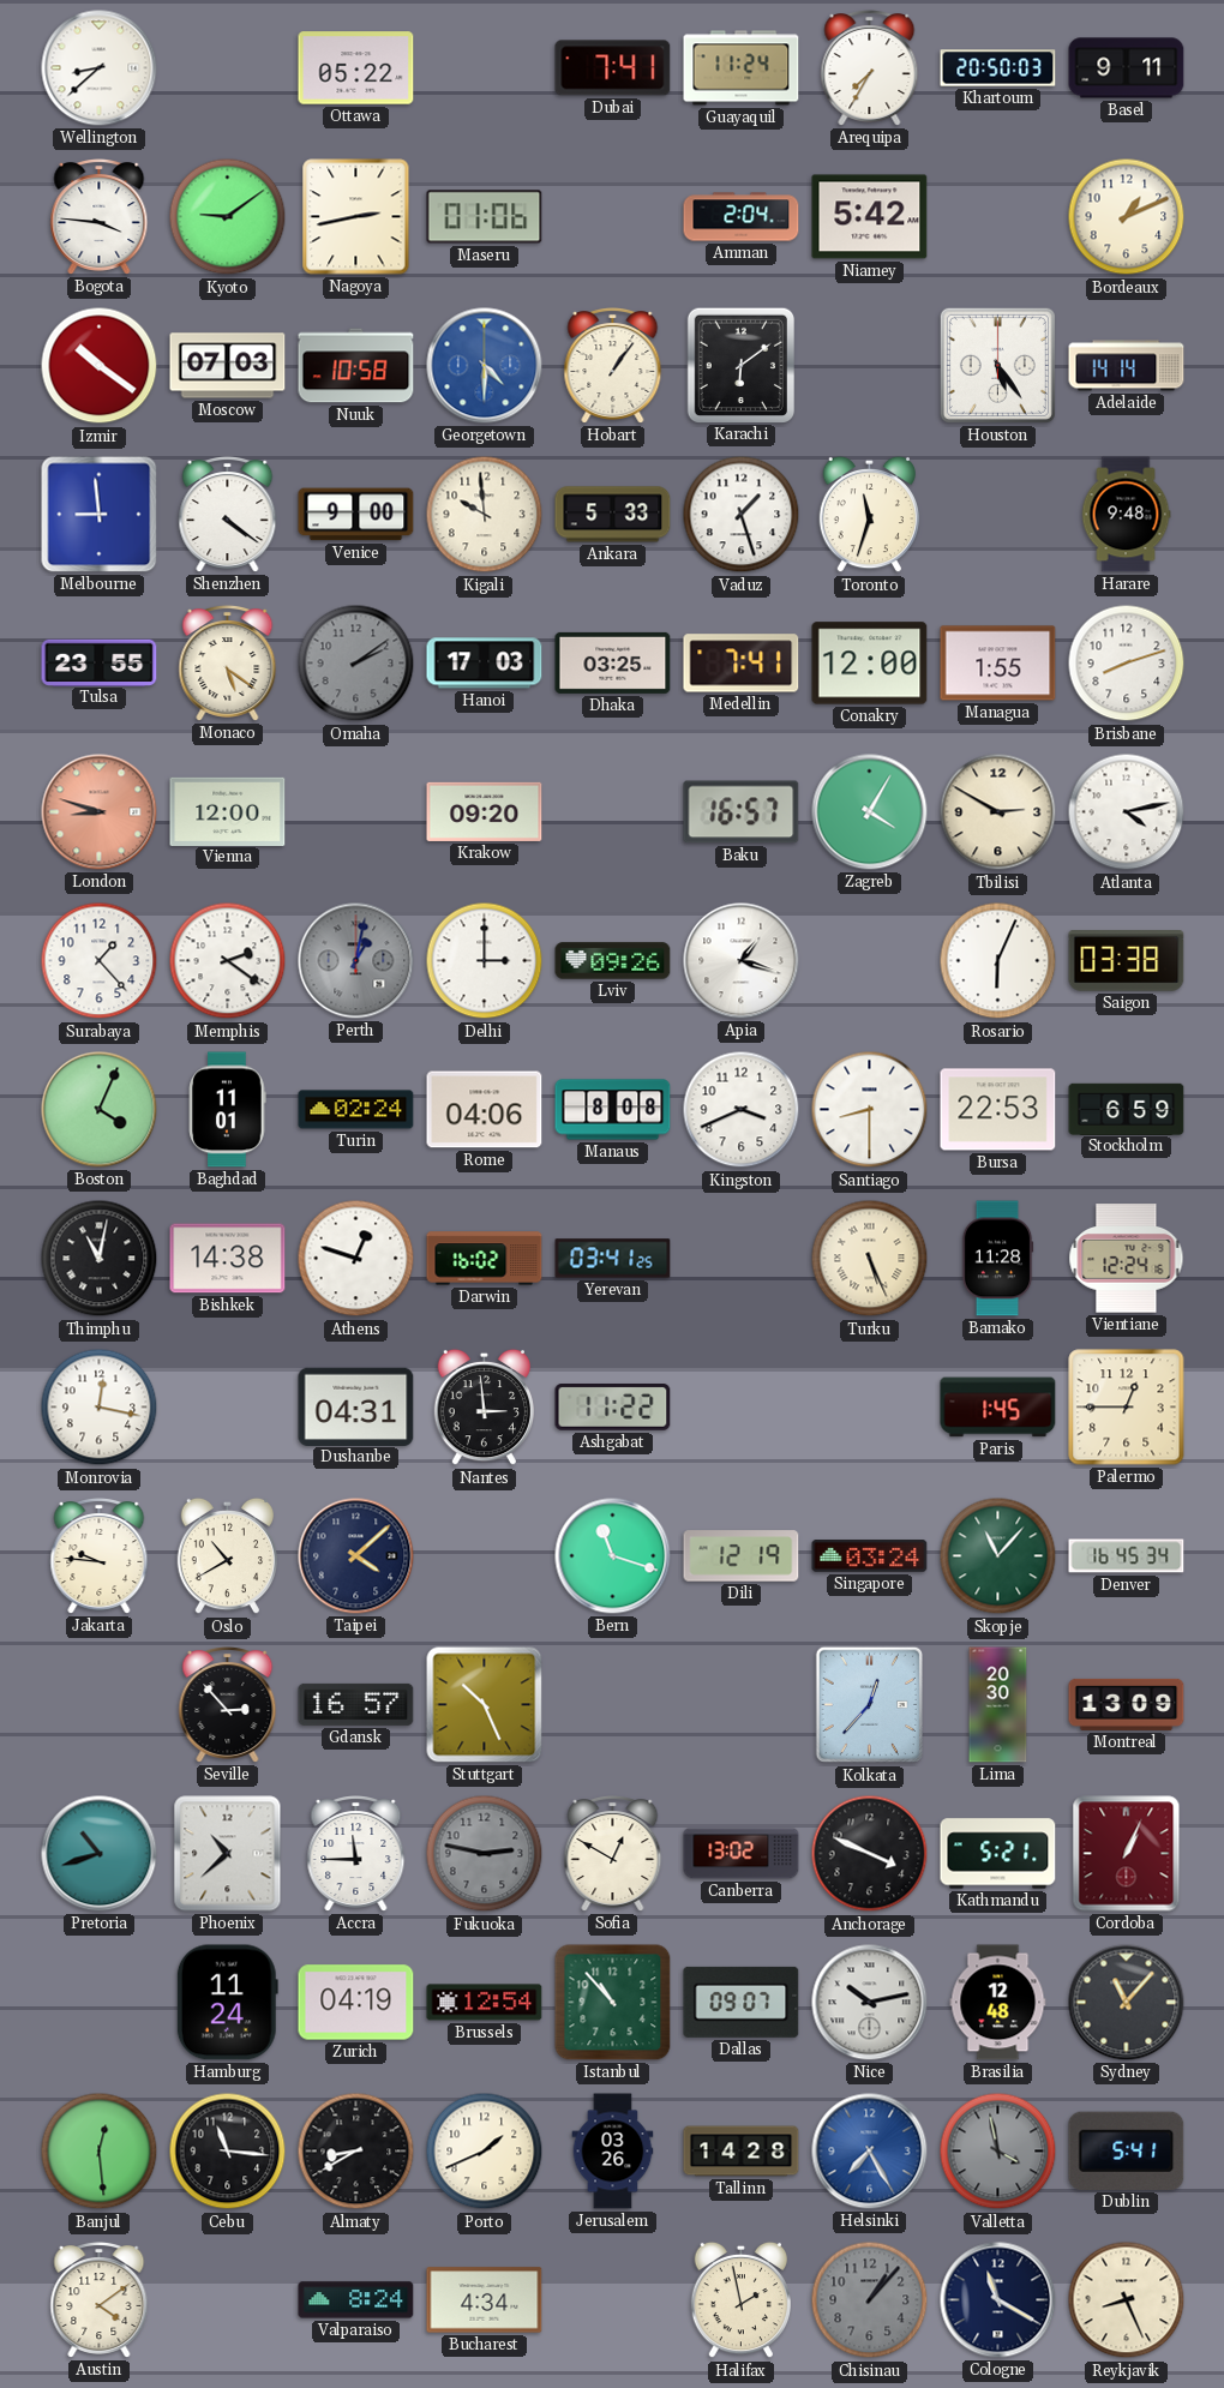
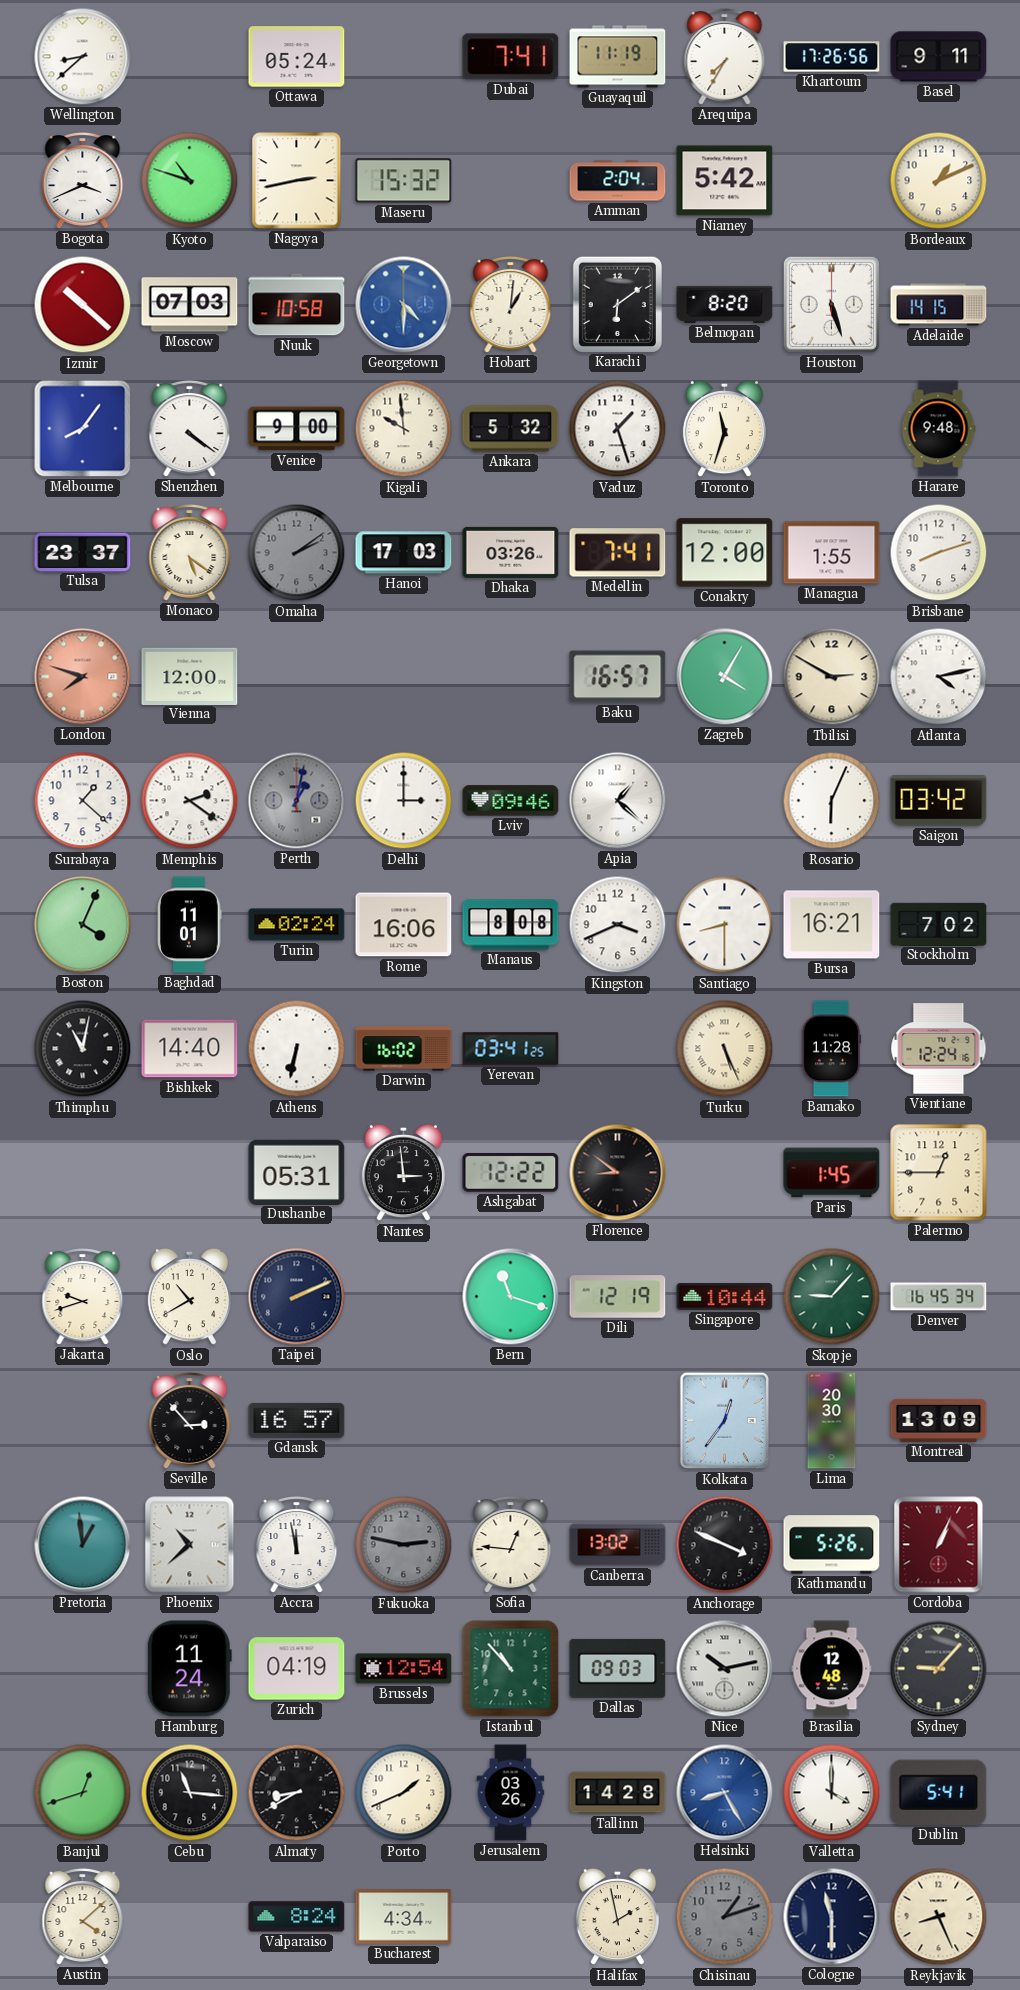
Ottawa: 05:22 -> 05:24
Guayaquil: 11:24 -> 11:19
Khartoum: 20:50 -> 17:26
Bogota: 3:46 -> 3:41
Kyoto: 9:09 -> 10:48
Maseru: 01:06 -> 15:32
Izmir: 10:21 -> 10:22
Hobart: 1:06 -> 1:01
Belmopan: none -> 8:20
Houston: 5:24 -> 5:27
Adelaide: 14:14 -> 14:15
Melbourne: 8:59 -> 8:06
Ankara: 5:33 -> 5:32
Tulsa: 23:55 -> 23:37
Dhaka: 03:25 -> 03:26
London: 8:48 -> 7:48
Krakow: 09:20 -> none
Surabaya: 1:23 -> 1:22
Lviv: 09:26 -> 09:46
Apia: 1:18 -> 1:22
Saigon: 03:38 -> 03:42
Rome: 04:06 -> 16:06
Bursa: 22:53 -> 16:21
Stockholm: 6:59 -> 7:02
Bishkek: 14:38 -> 14:40
Athens: 12:48 -> 6:32
Monrovia: 12:17 -> none
Dushanbe: 04:31 -> 05:31
Ashgabat: 11:22 -> 12:22
Florence: none -> 8:51
Jakarta: 9:46 -> 9:42
Taipei: 4:08 -> 2:11
Singapore: 03:24 -> 10:44
Skopje: 11:07 -> 9:07
Stuttgart: 10:26 -> none
Kolkata: 12:37 -> 12:36
Pretoria: 10:42 -> 12:59
Accra: 11:45 -> 11:58
Sofia: 12:50 -> 12:46
Kathmandu: 5:21 -> 5:26
Dallas: 09:07 -> 09:03
Sydney: 11:07 -> 9:07
Banjul: 12:29 -> 12:42
Helsinki: 7:25 -> 8:25
Valletta: 3:58 -> 4:00
Valletta dial: grey -> white
Austin: 4:09 -> 4:08
Chisinau: 1:07 -> 1:12
Cologne: 11:20 -> 11:30
